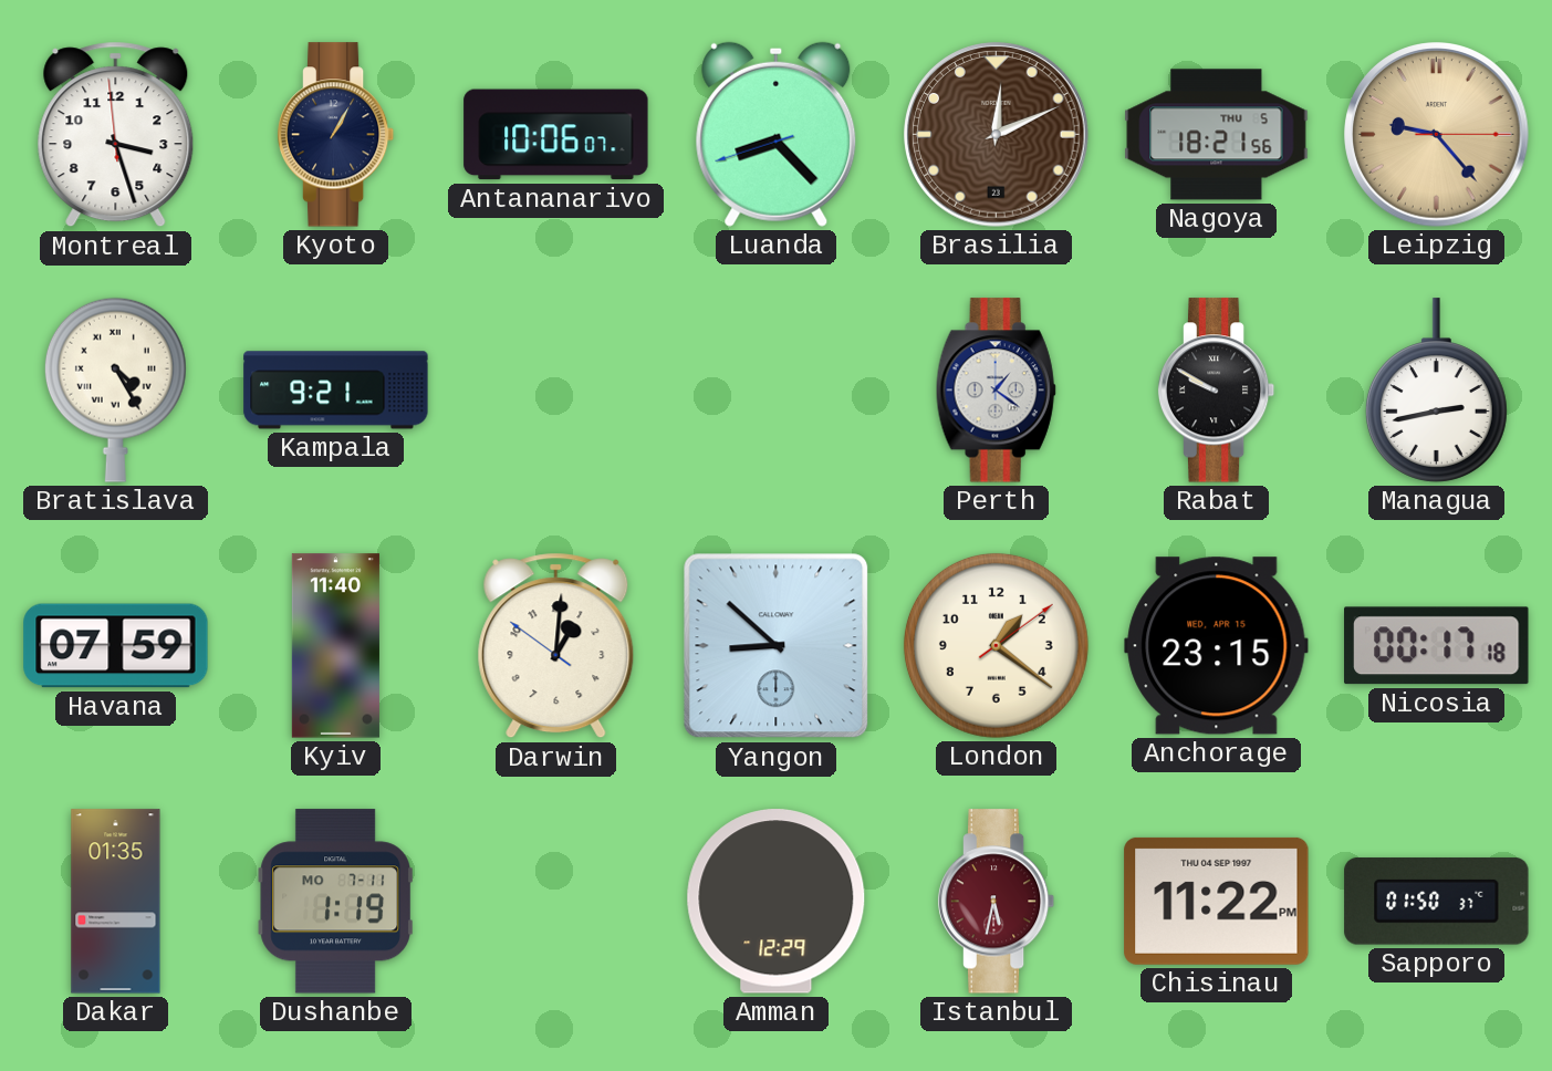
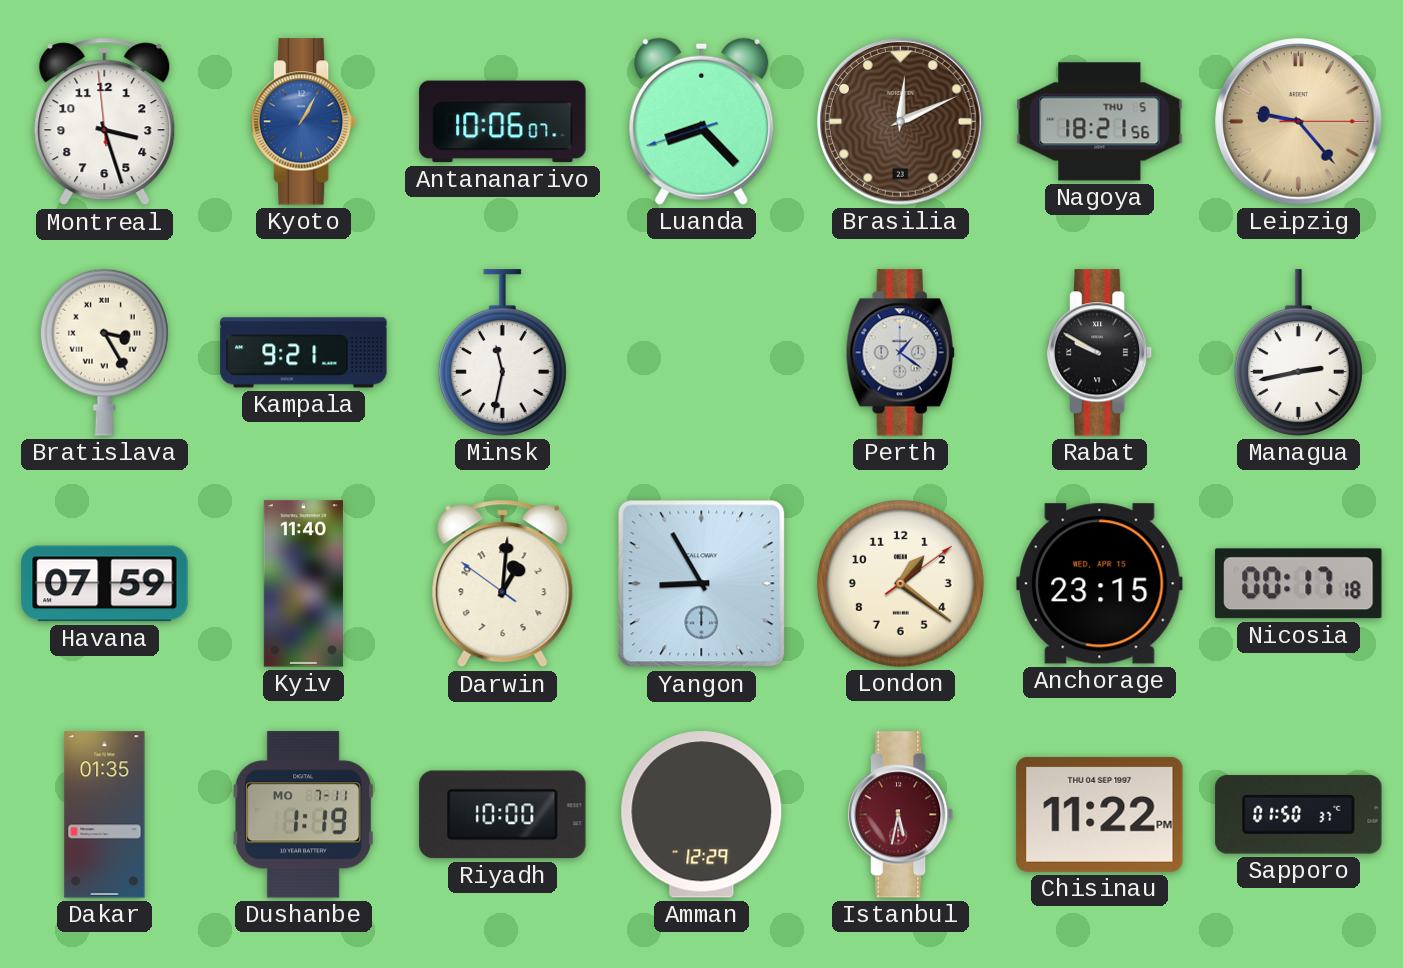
Kyoto dial: navy -> blue
Bratislava: 4:25 -> 3:25
Minsk: none -> 11:32
Yangon: 8:52 -> 8:55
Riyadh: none -> 10:00
